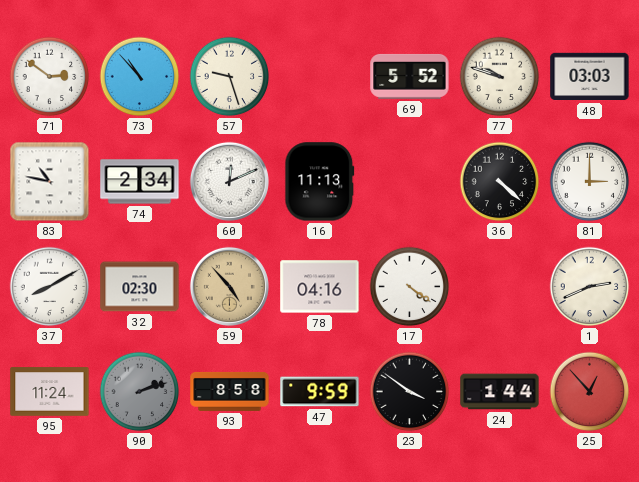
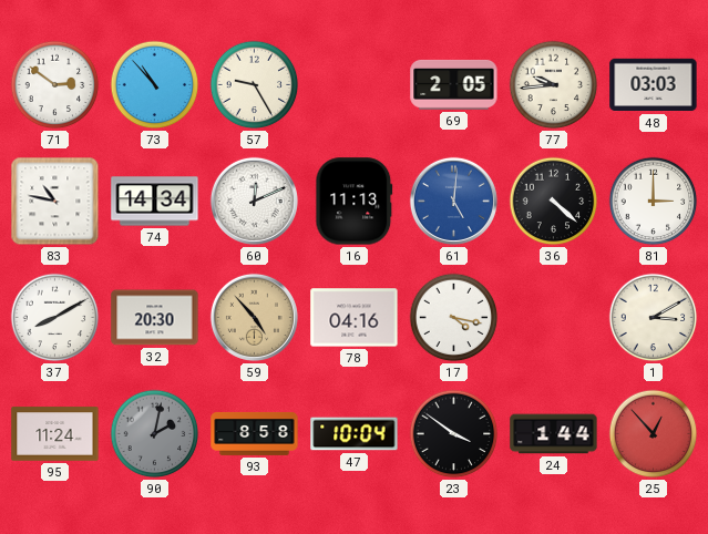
57: 9:27 -> 9:25
69: 5:52 -> 2:05
77: 9:48 -> 9:44
74: 2:34 -> 14:34
61: none -> 5:01
32: 02:30 -> 20:30
17: 4:21 -> 4:17
1: 2:41 -> 3:10
90: 2:12 -> 2:02
47: 9:59 -> 10:04
